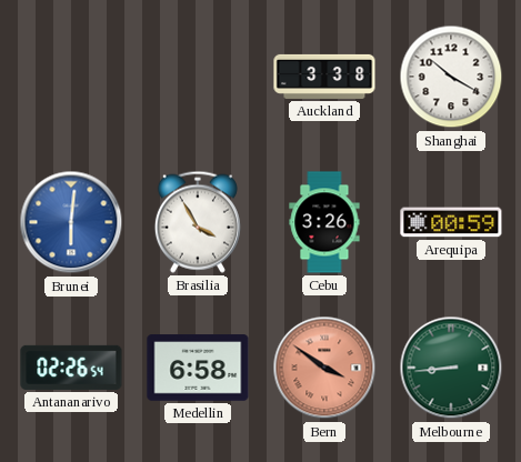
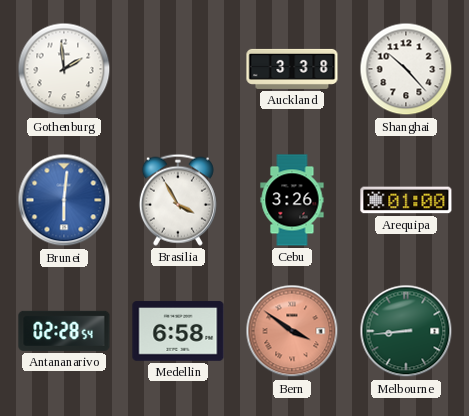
Gothenburg: none -> 1:59
Shanghai: 10:20 -> 10:23
Arequipa: 00:59 -> 01:00
Antananarivo: 02:26 -> 02:28
